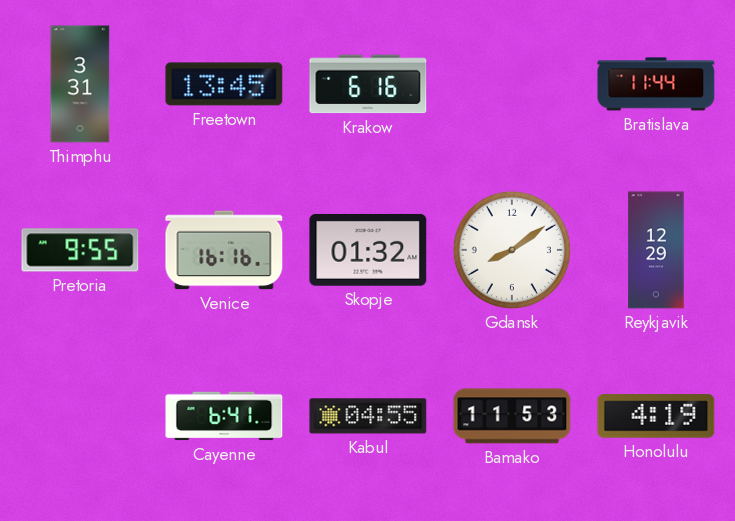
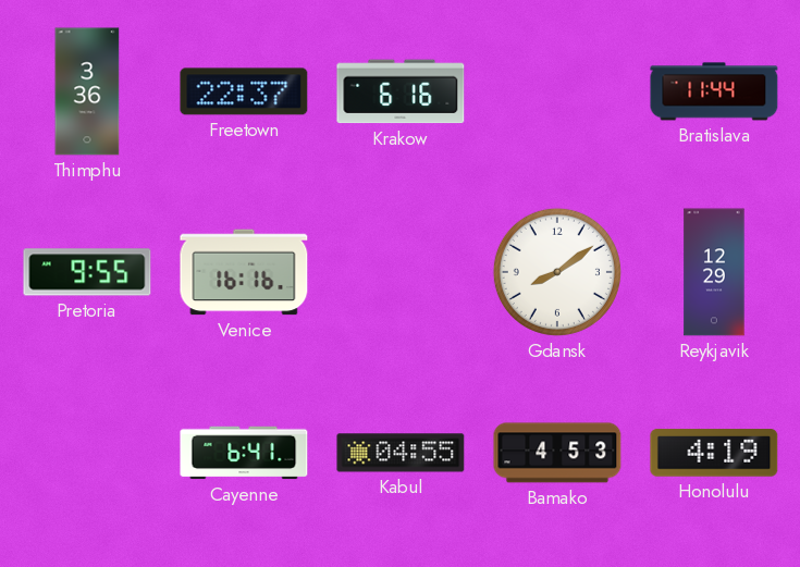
Thimphu: 3:31 -> 3:36
Freetown: 13:45 -> 22:37
Skopje: 01:32 -> none
Bamako: 11:53 -> 4:53
